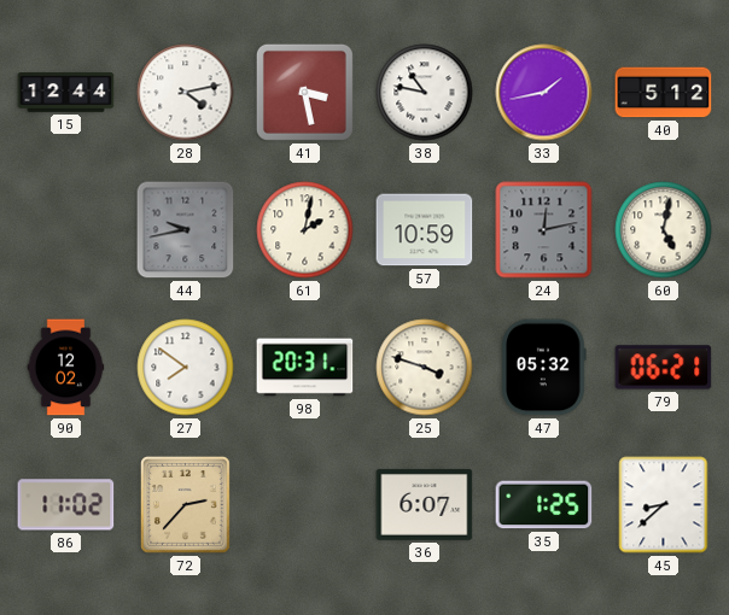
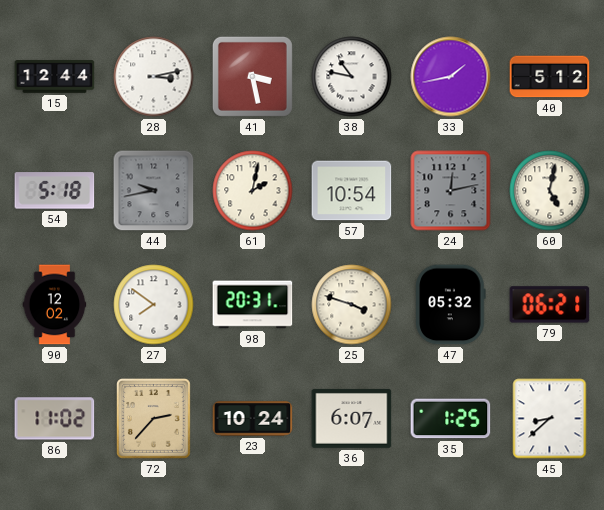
28: 4:13 -> 3:13
54: none -> 5:18
57: 10:59 -> 10:54
23: none -> 10:24
